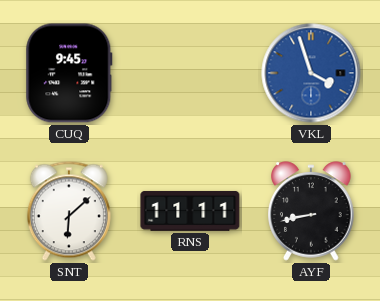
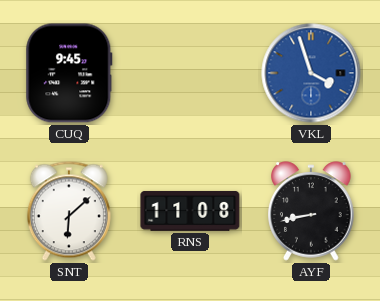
RNS: 11:11 -> 11:08
